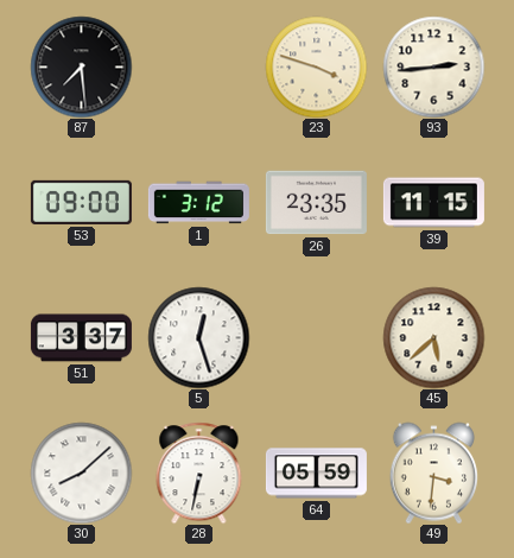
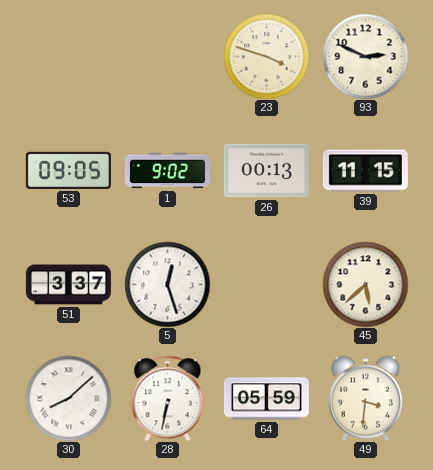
87: 7:29 -> none
93: 2:44 -> 2:49
53: 09:00 -> 09:05
1: 3:12 -> 9:02
26: 23:35 -> 00:13
